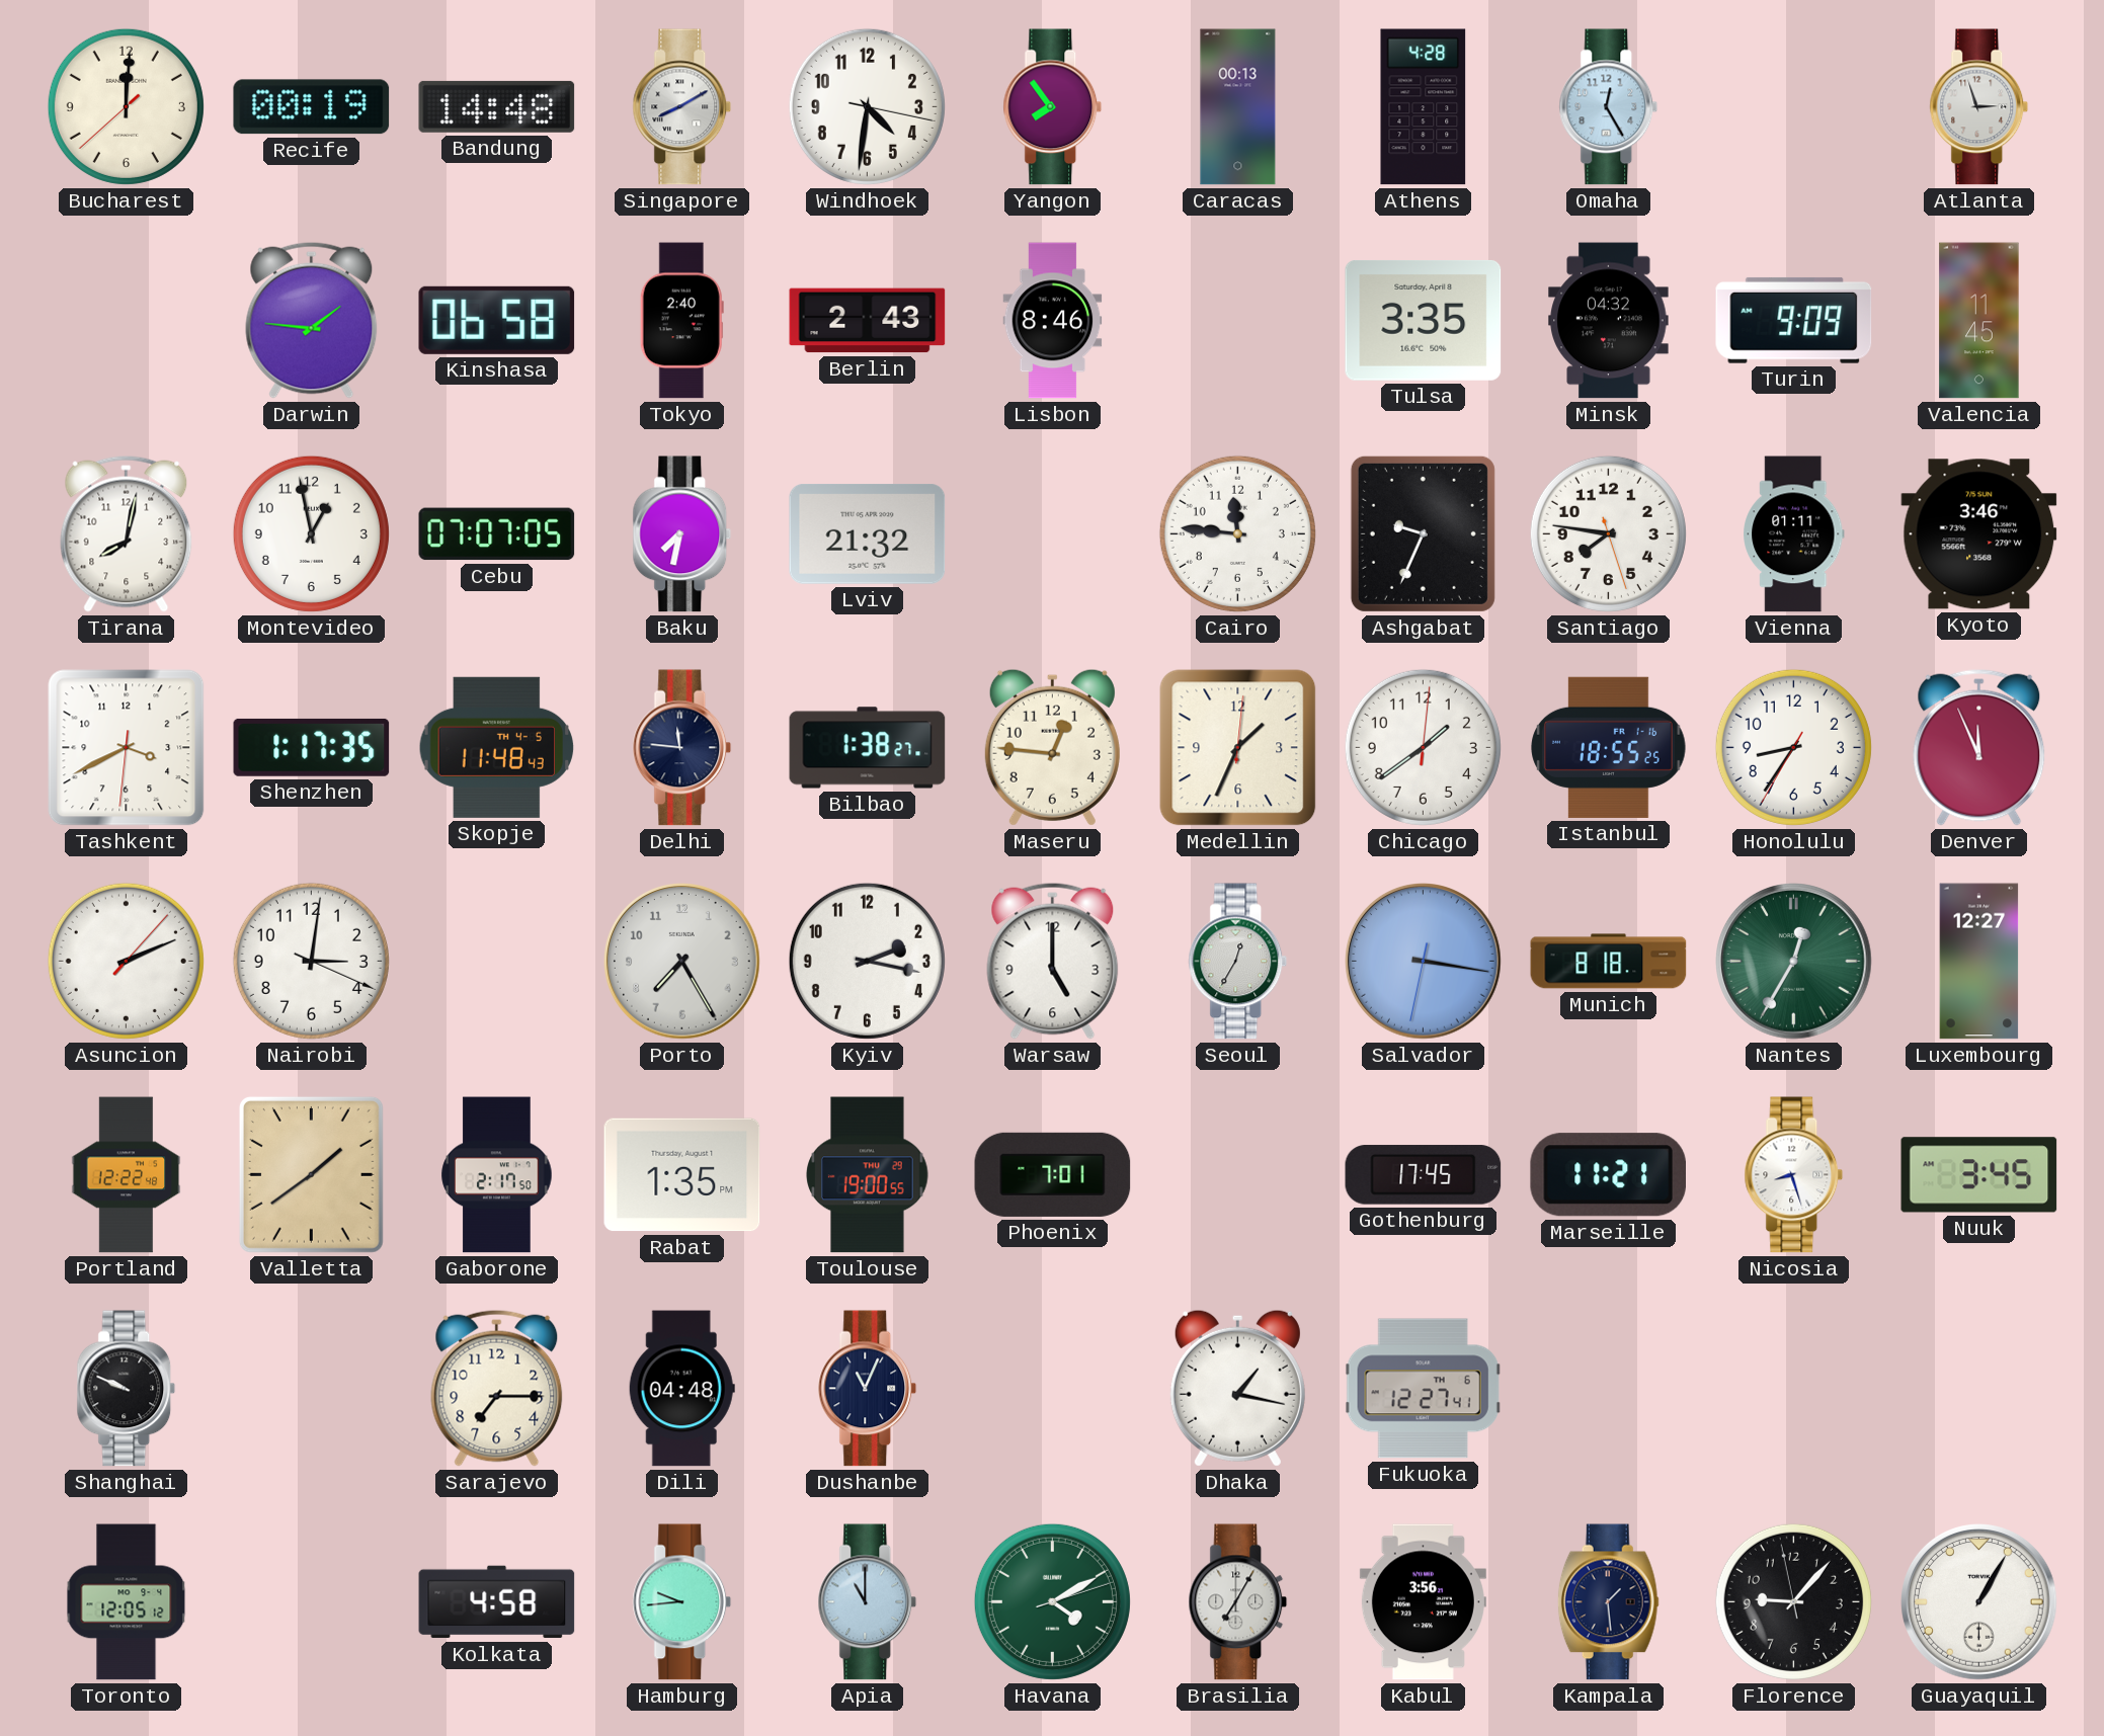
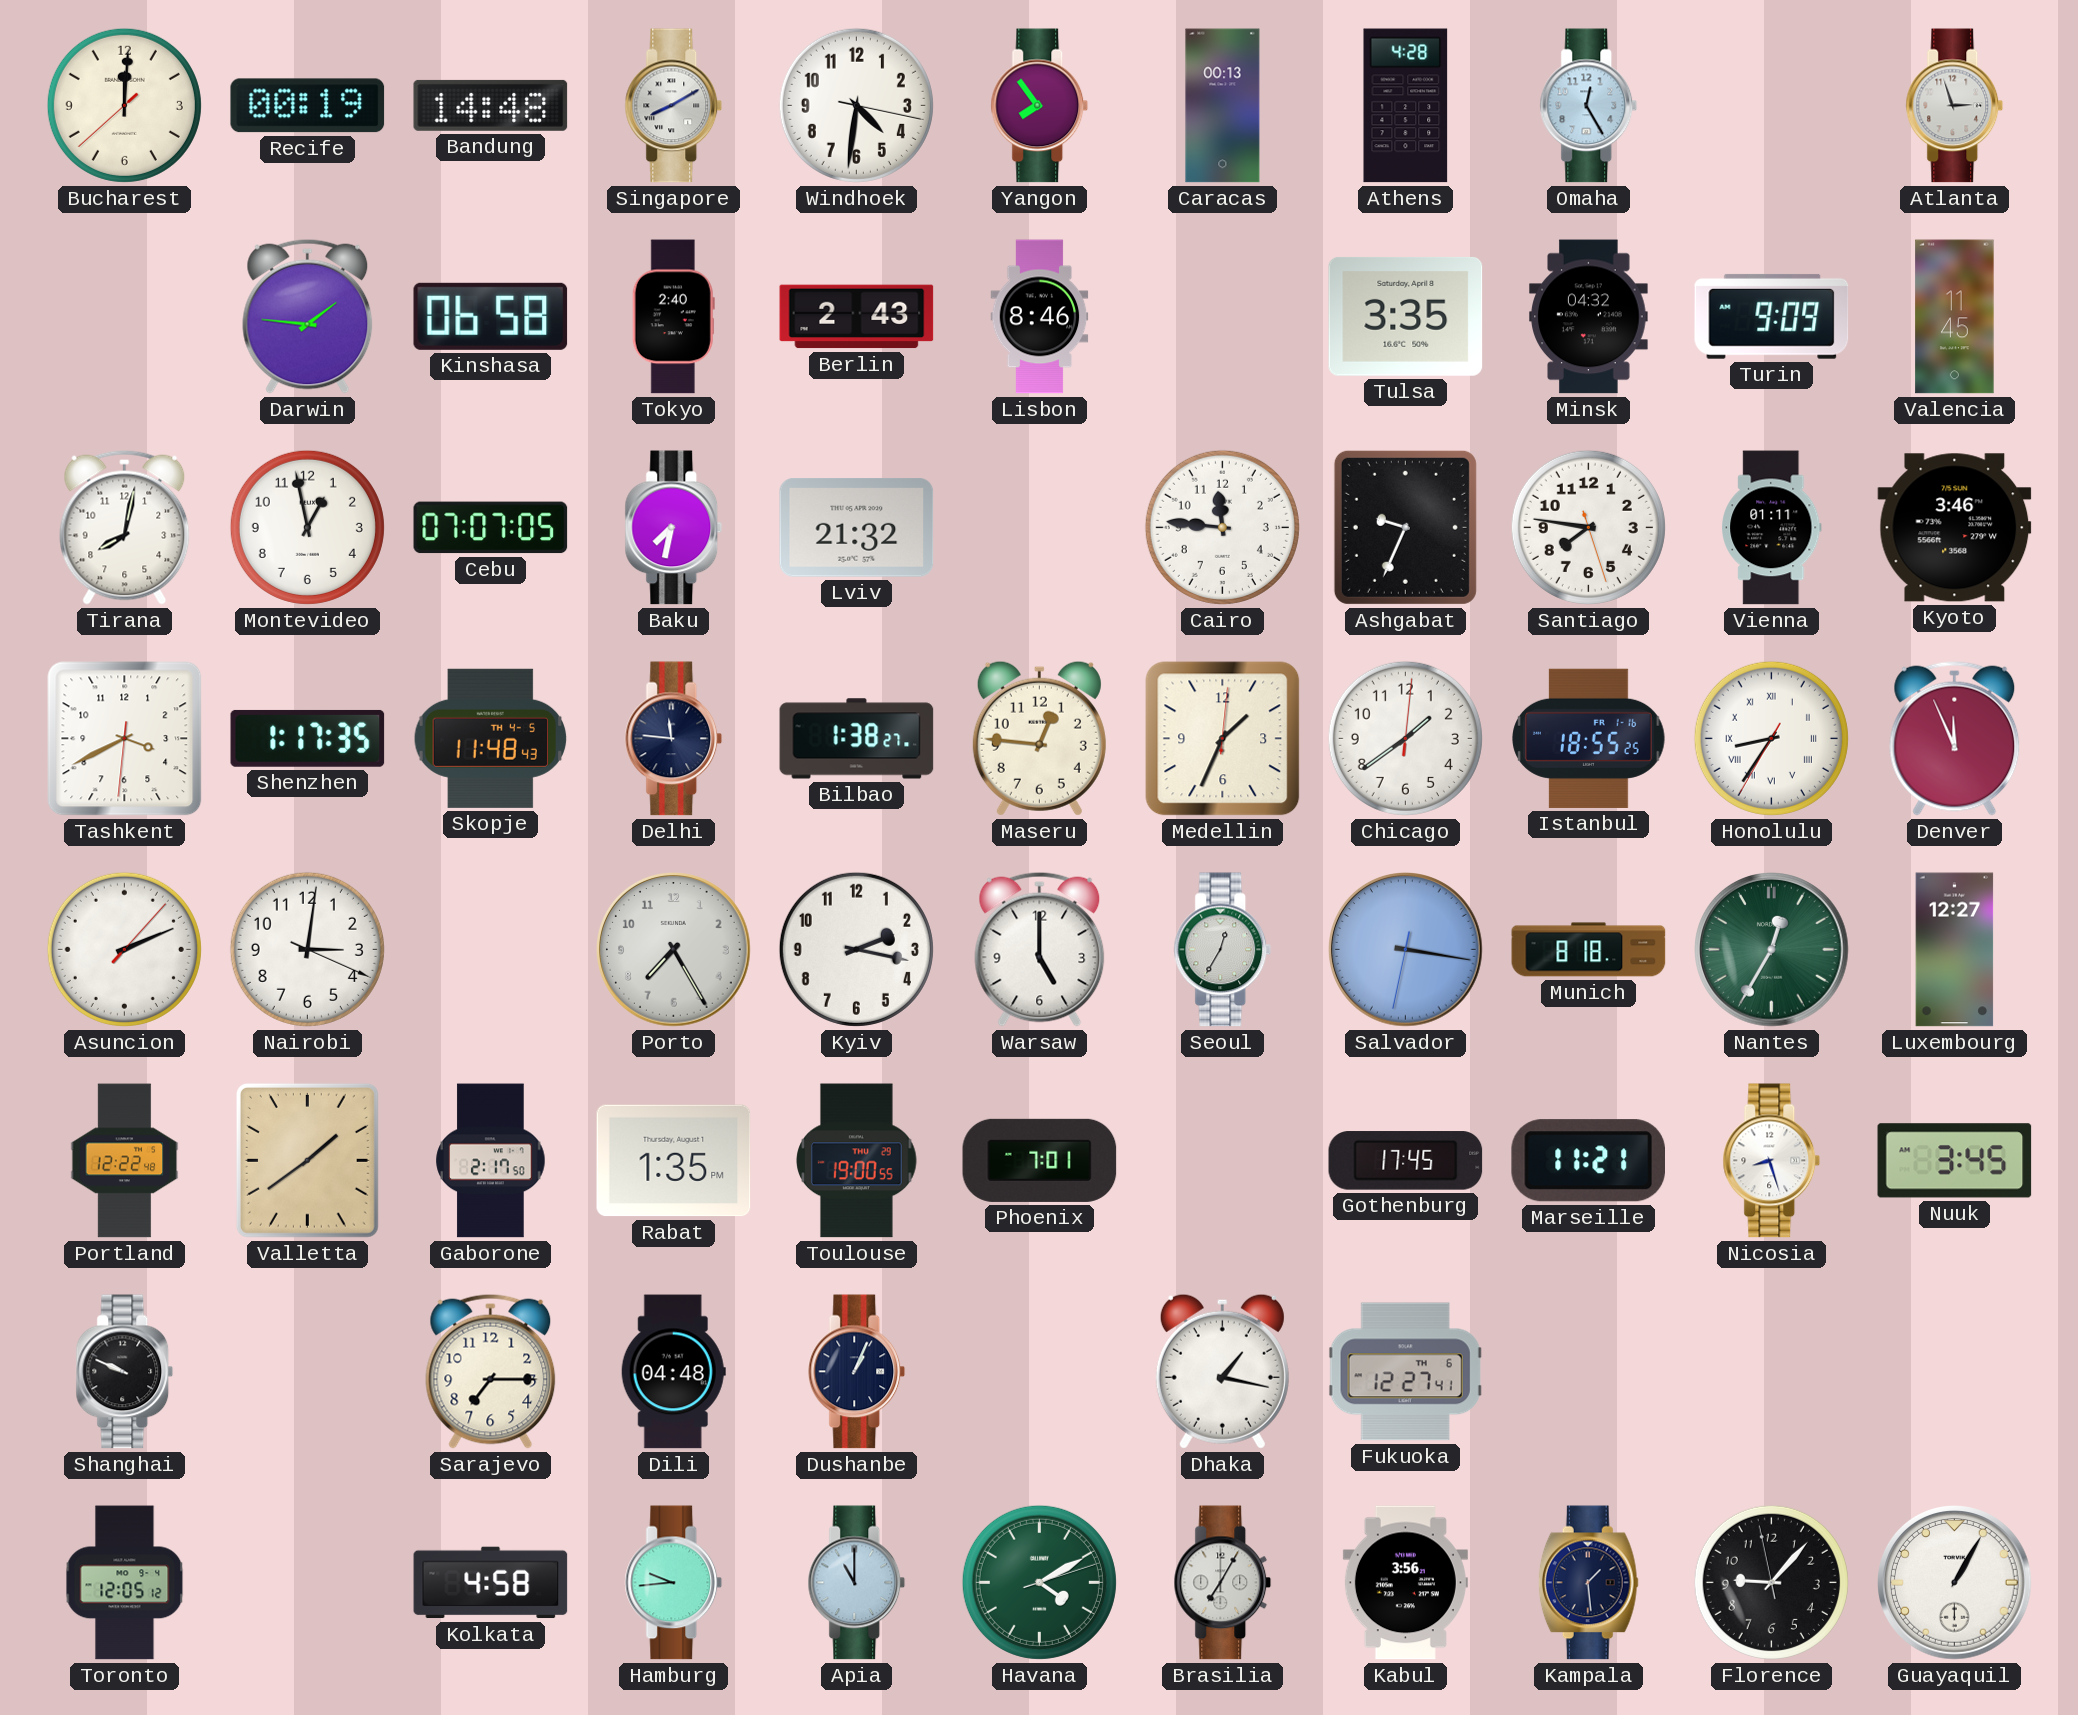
Honolulu numerals: Arabic -> Roman
Dushanbe: 11:04 -> 1:04
